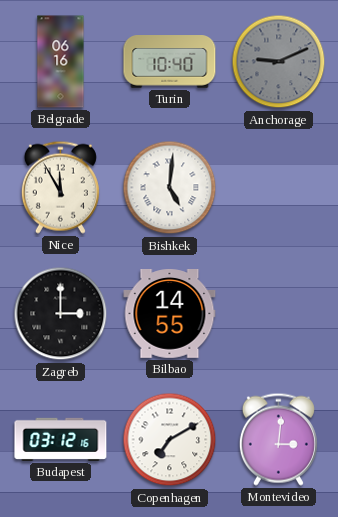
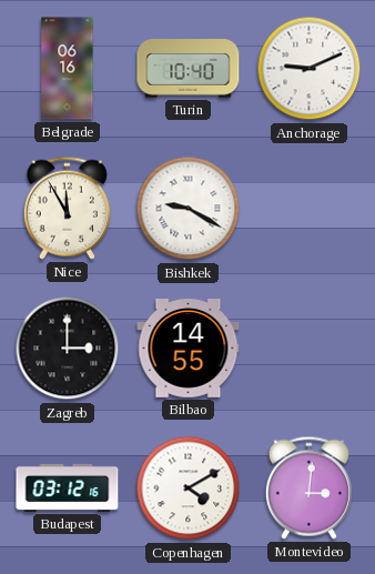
Anchorage dial: grey -> white
Bishkek: 5:01 -> 9:20
Copenhagen: 7:10 -> 4:10
